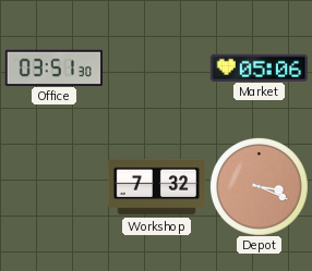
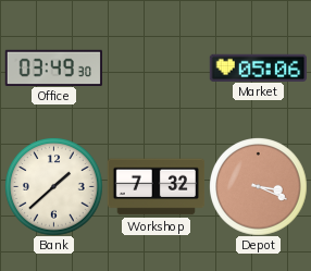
Office: 03:51 -> 03:49
Bank: none -> 1:38
